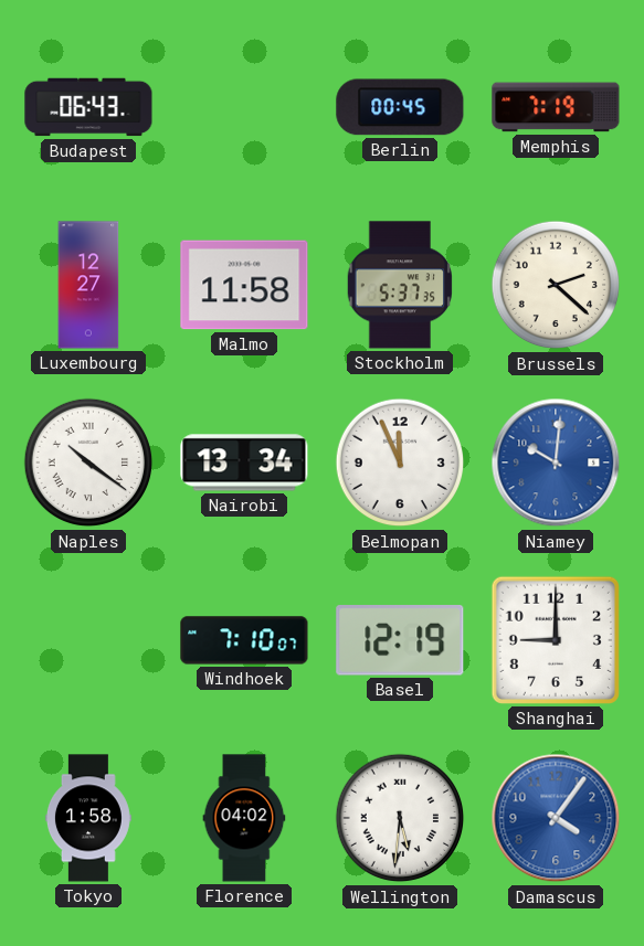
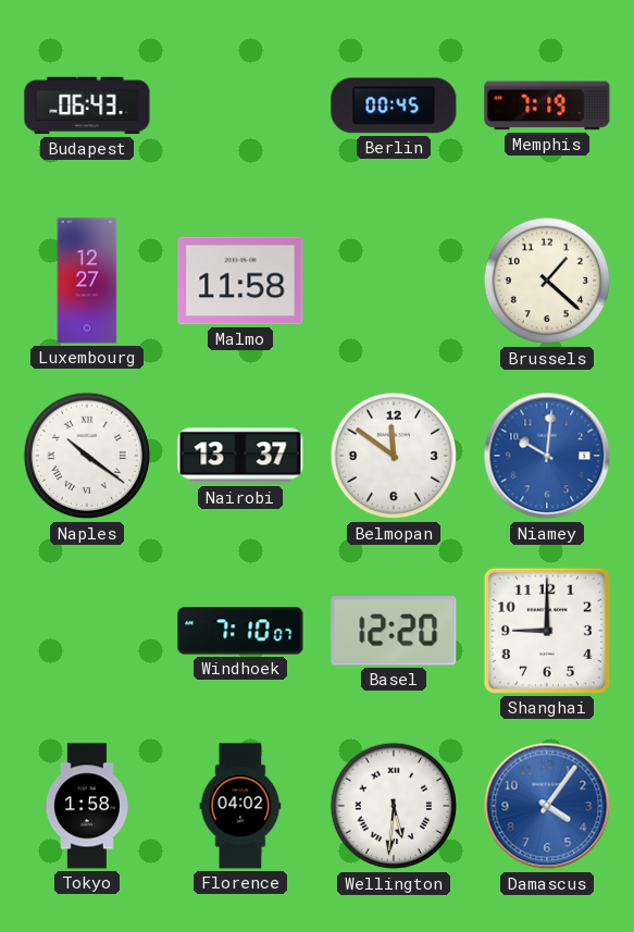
Stockholm: 5:37 -> none
Brussels: 2:22 -> 1:22
Nairobi: 13:34 -> 13:37
Belmopan: 11:56 -> 11:51
Basel: 12:19 -> 12:20
